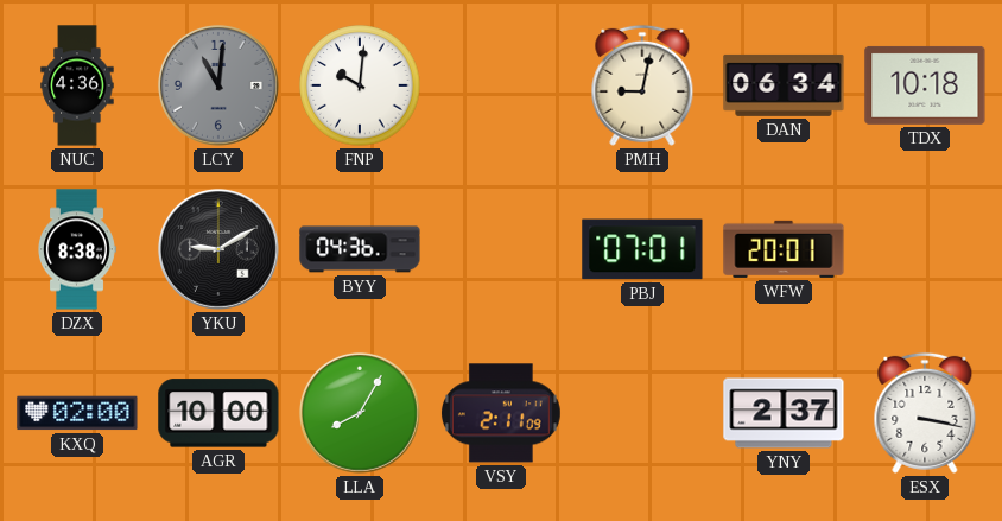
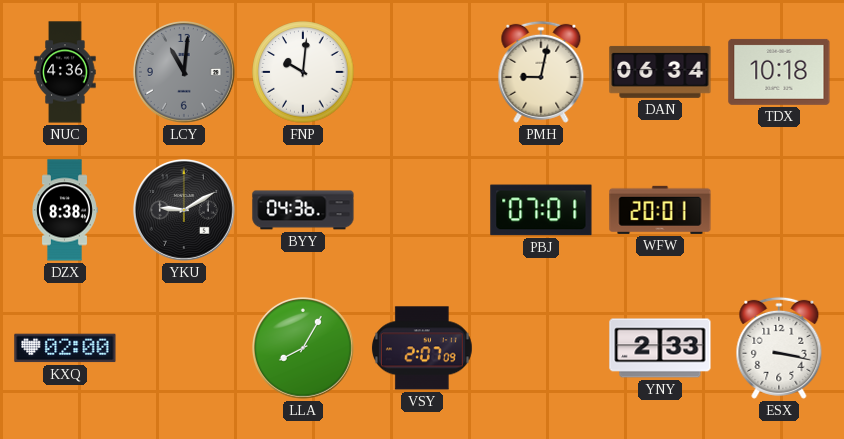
AGR: 10:00 -> none
VSY: 2:11 -> 2:07
YNY: 2:37 -> 2:33
